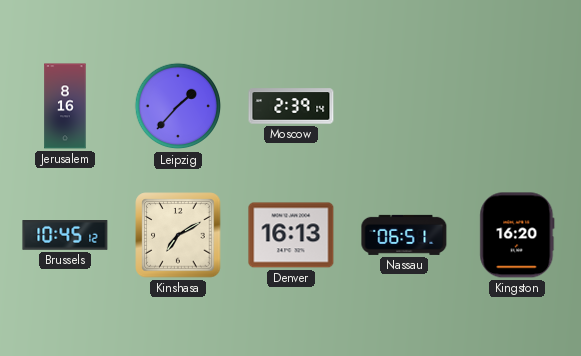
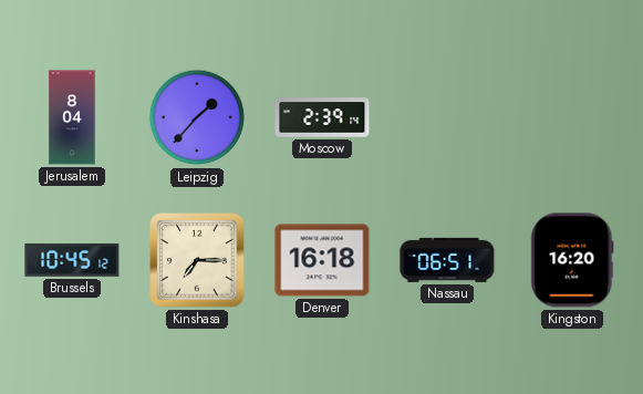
Jerusalem: 8:16 -> 8:04
Kinshasa: 7:10 -> 7:15
Denver: 16:13 -> 16:18
